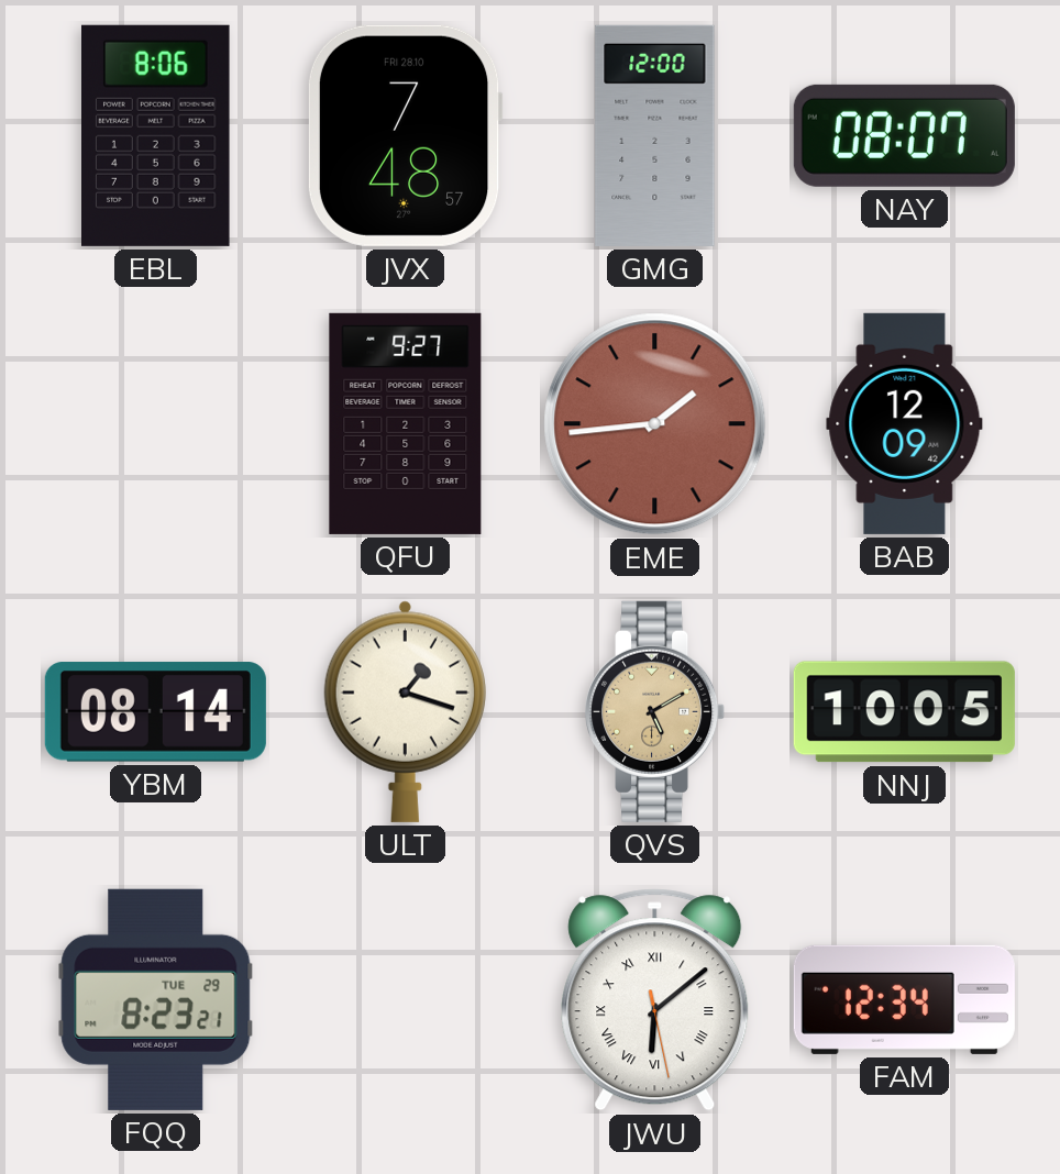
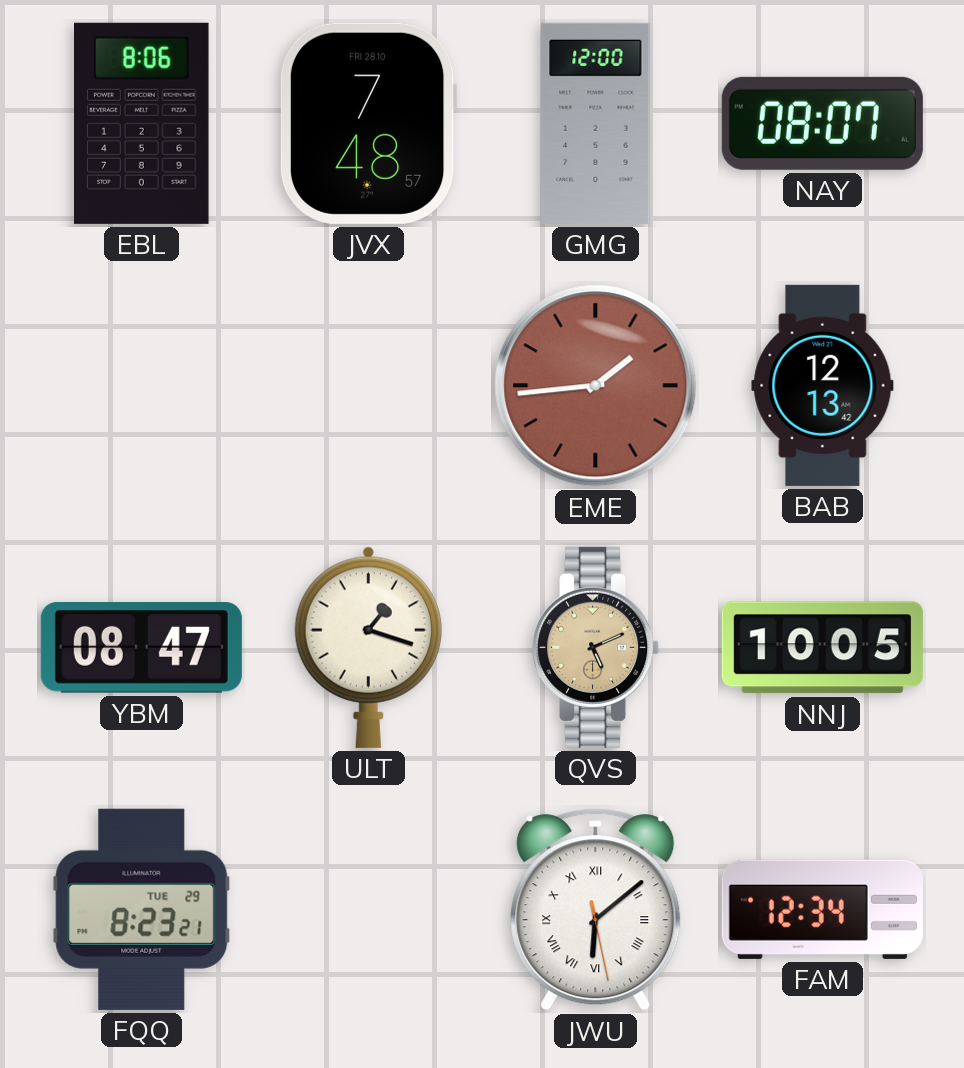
QFU: 9:27 -> none
BAB: 12:09 -> 12:13
YBM: 08:14 -> 08:47
QVS: 5:10 -> 5:11
